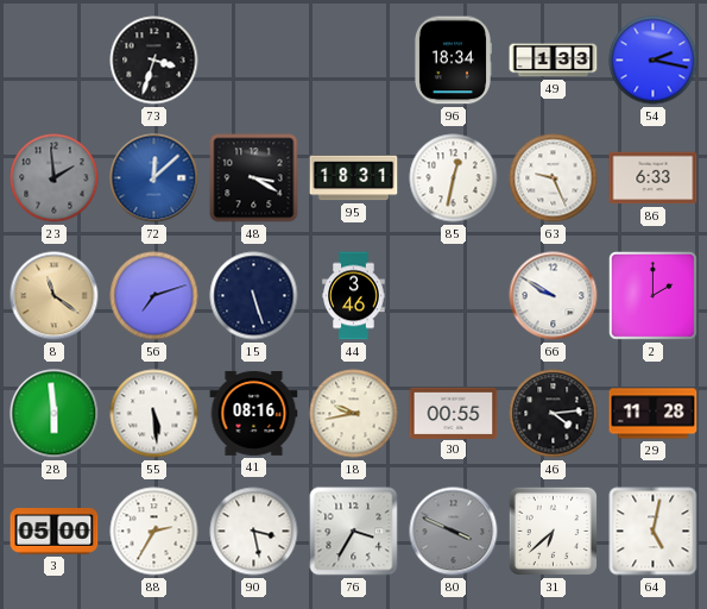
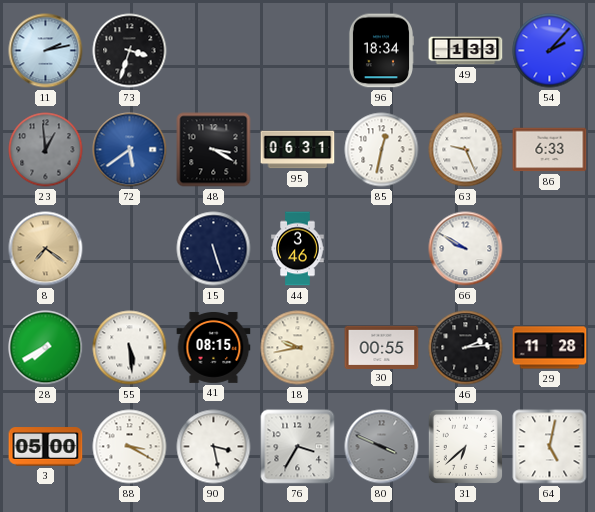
11: none -> 2:13
54: 2:17 -> 2:07
23: 1:59 -> 12:59
72: 12:08 -> 5:39
95: 18:31 -> 06:31
8: 11:21 -> 7:21
56: 7:12 -> none
2: 2:00 -> none
28: 5:59 -> 7:40
41: 08:16 -> 08:15
46: 4:14 -> 2:14
88: 2:35 -> 3:20
